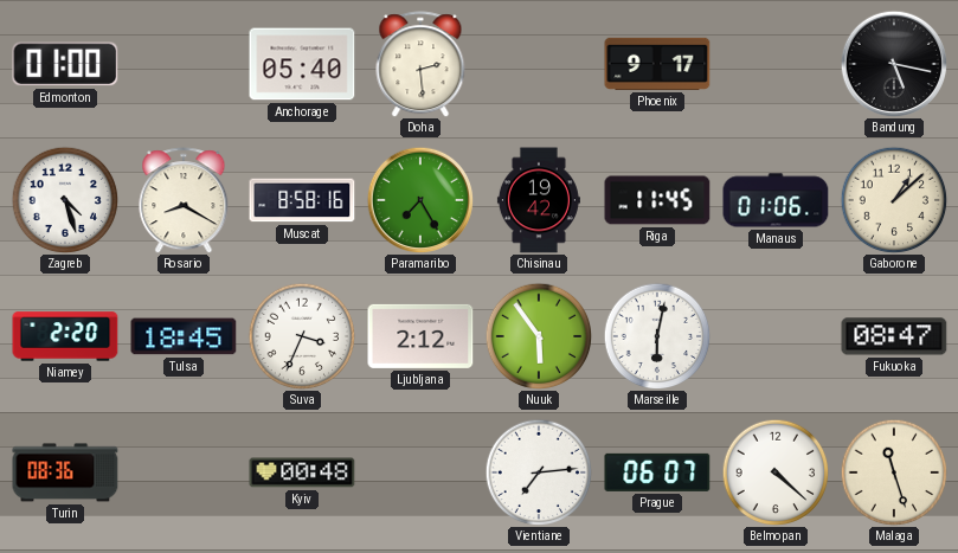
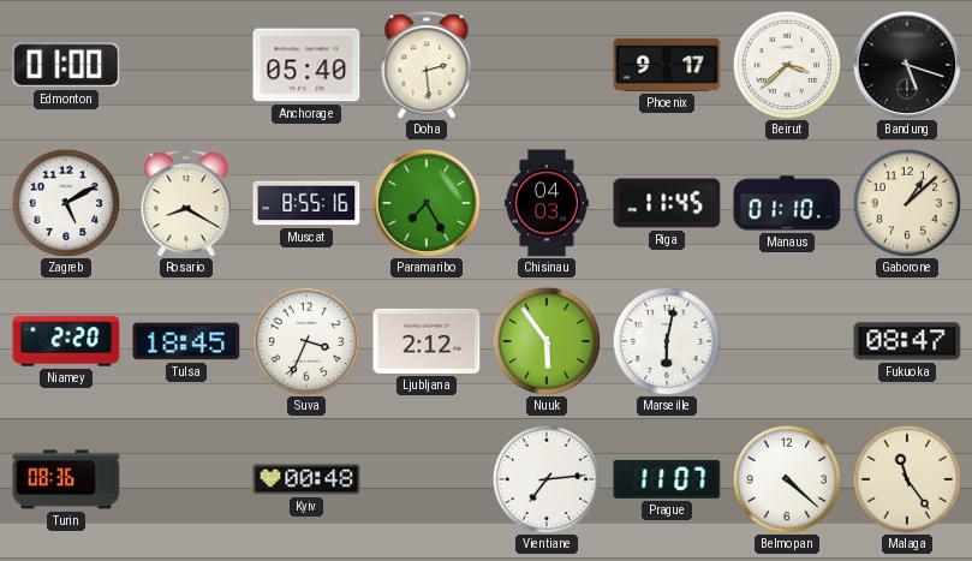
Beirut: none -> 3:38
Bandung: 5:17 -> 5:18
Zagreb: 4:27 -> 5:10
Muscat: 8:58 -> 8:55
Chisinau: 19:42 -> 04:03
Manaus: 01:06 -> 01:10
Prague: 06:07 -> 11:07
Malaga: 11:27 -> 11:24
